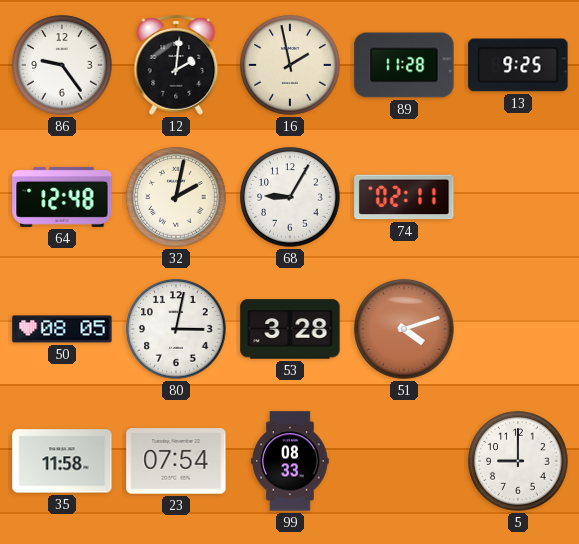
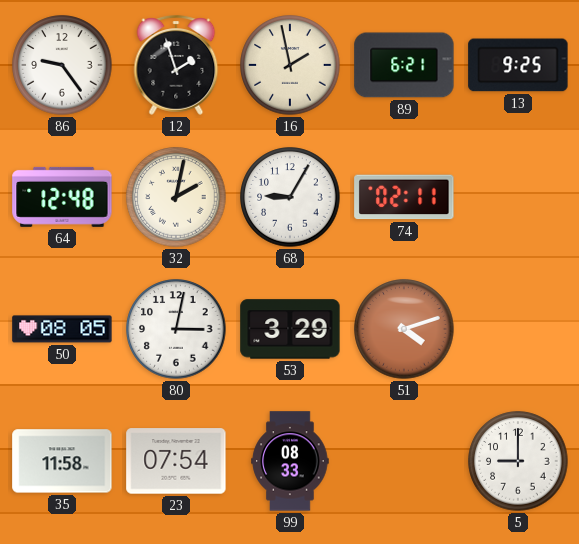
12: 2:01 -> 1:57
89: 11:28 -> 6:21
53: 3:28 -> 3:29
